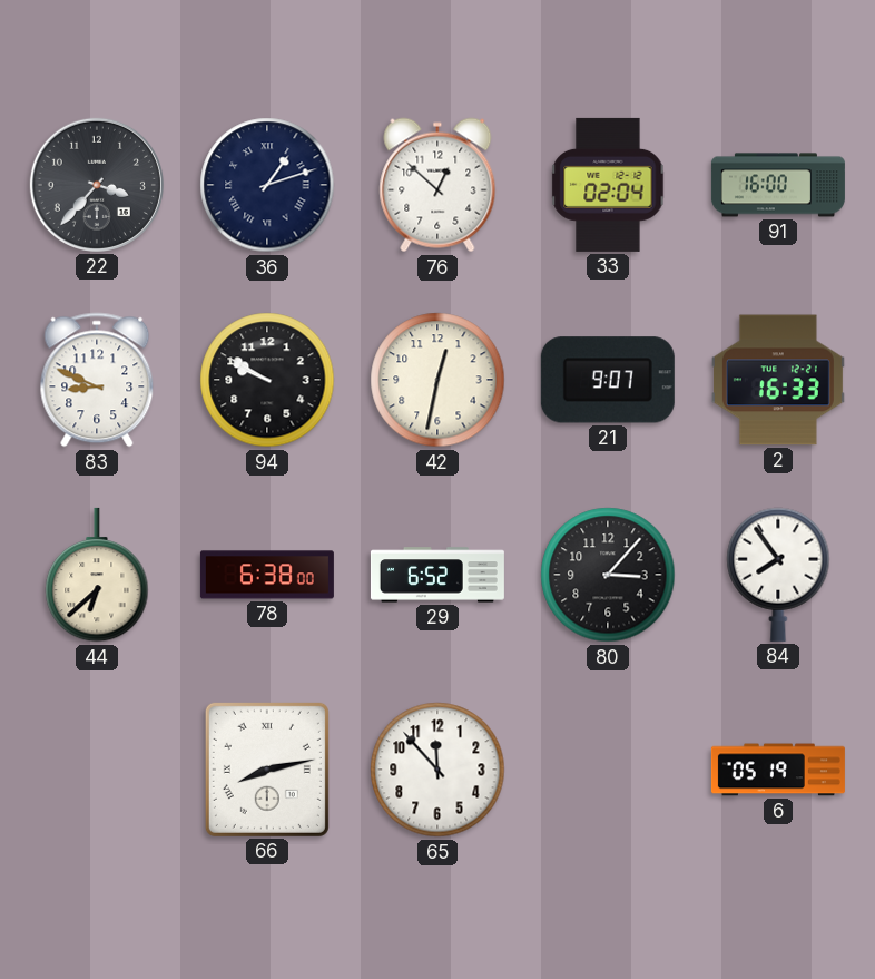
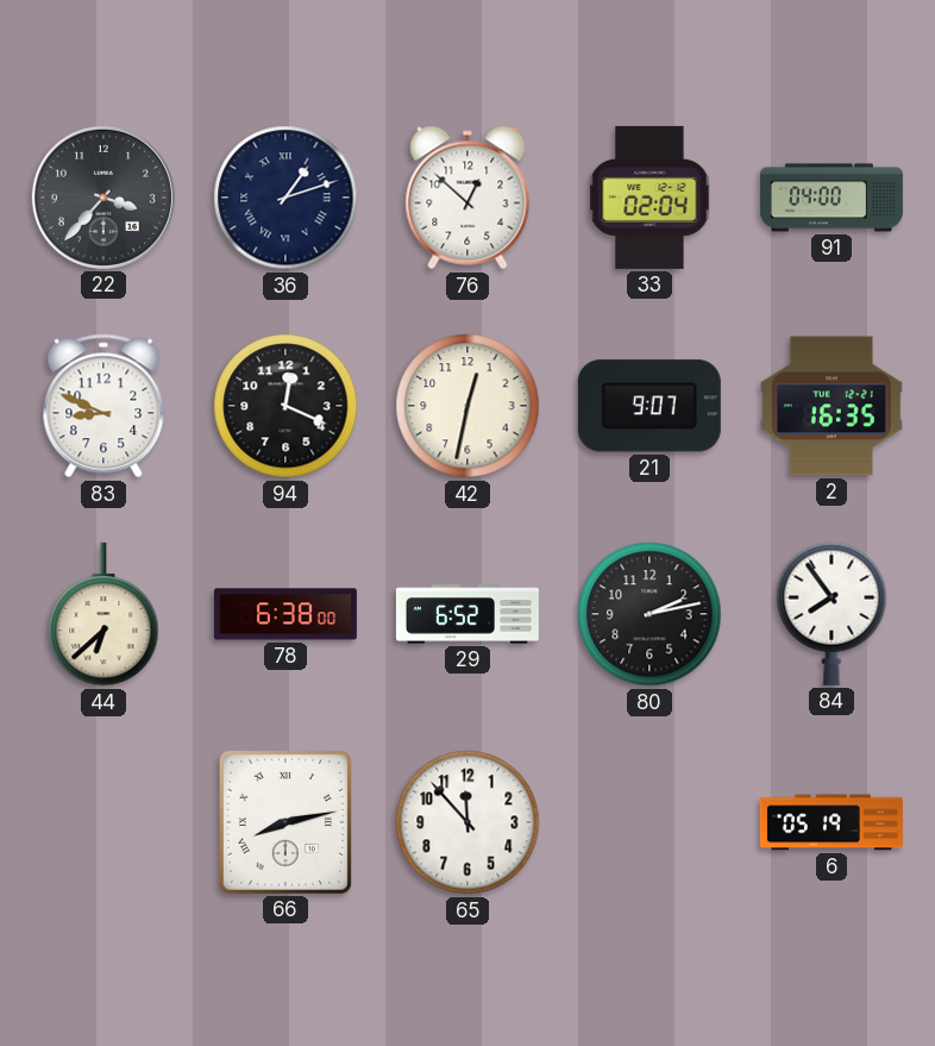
91: 16:00 -> 04:00
94: 9:50 -> 12:19
2: 16:33 -> 16:35
80: 3:07 -> 2:13
